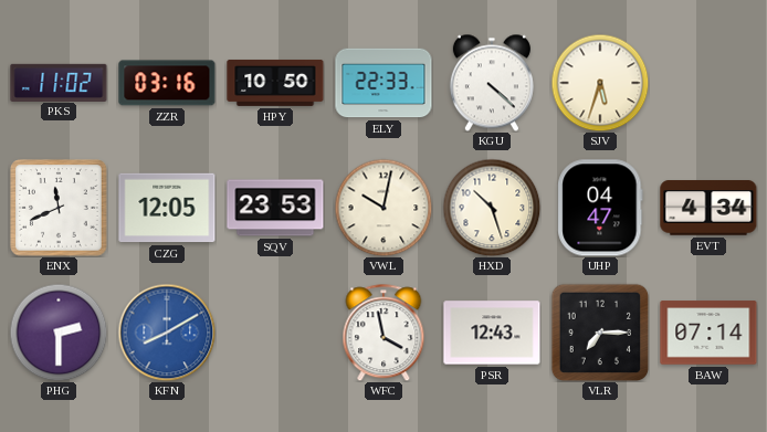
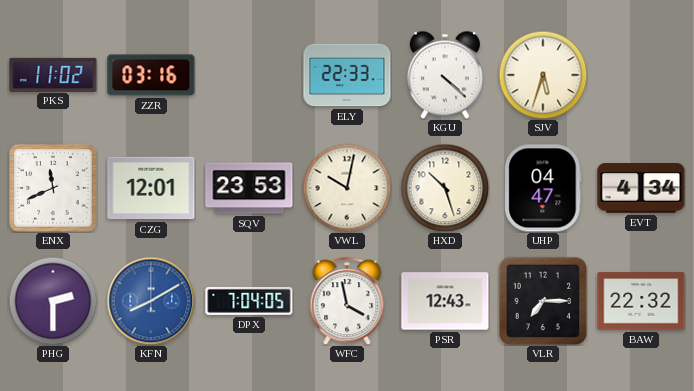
HPY: 10:50 -> none
CZG: 12:05 -> 12:01
DPX: none -> 7:04
BAW: 07:14 -> 22:32
